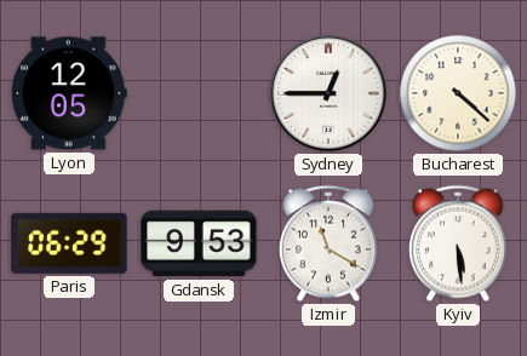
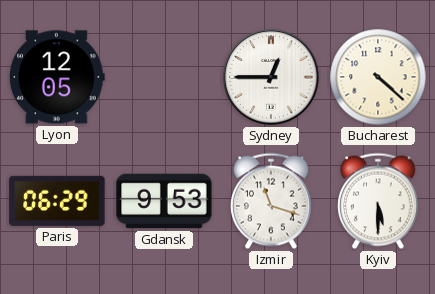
Izmir: 11:20 -> 11:18
Kyiv: 5:29 -> 5:30
